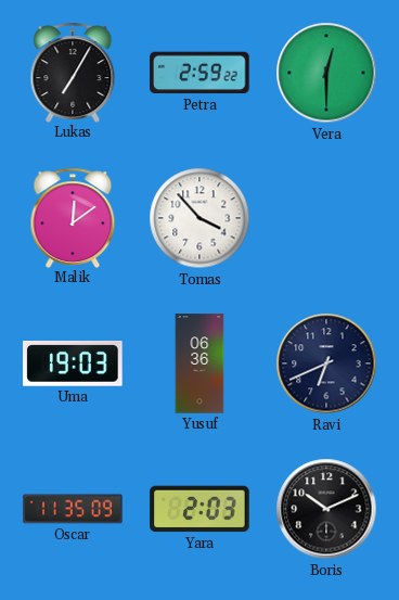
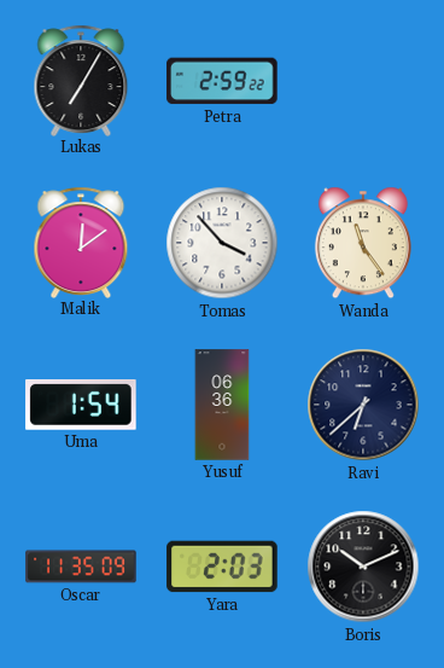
Vera: 12:30 -> none
Wanda: none -> 11:24
Uma: 19:03 -> 1:54
Ravi: 6:41 -> 6:38
